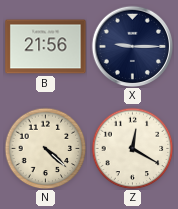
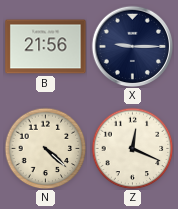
Z: 12:20 -> 12:19
